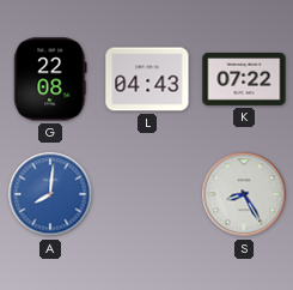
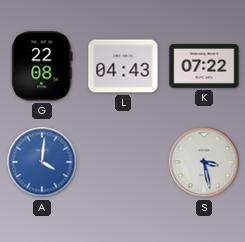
A: 8:01 -> 4:01
S: 8:25 -> 3:28
